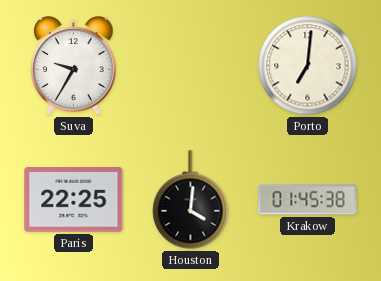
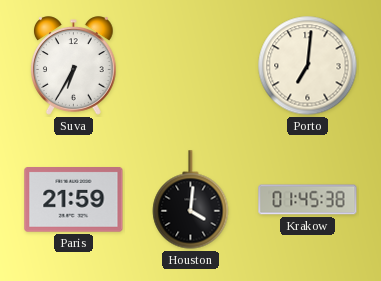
Suva: 9:35 -> 6:35
Paris: 22:25 -> 21:59
